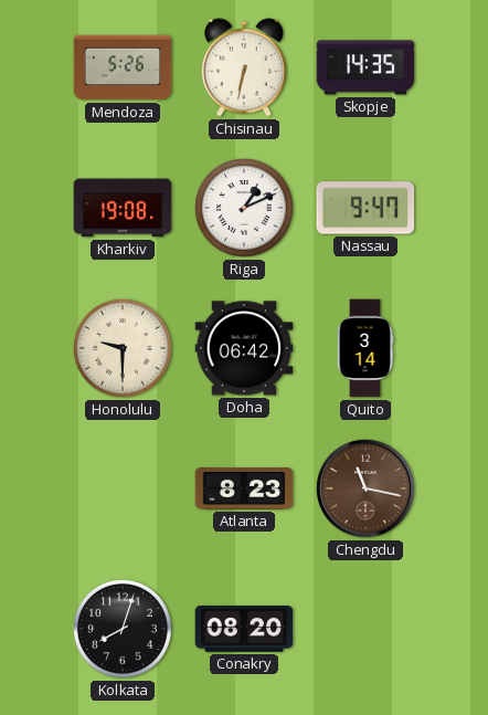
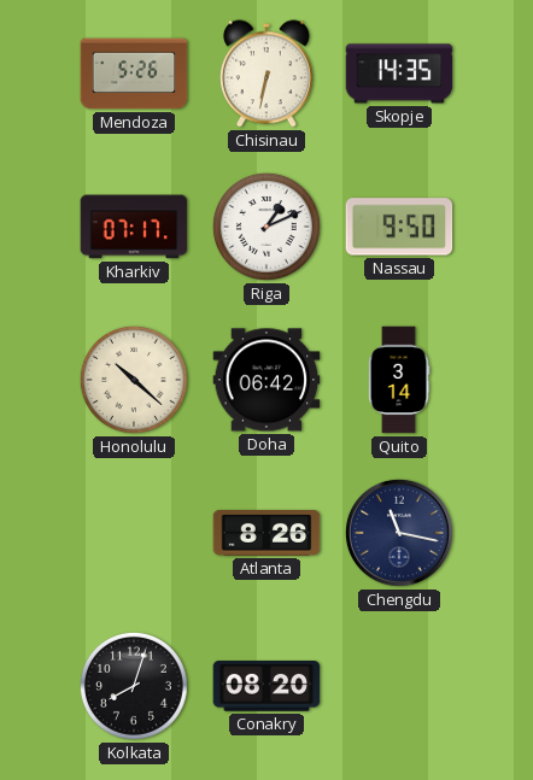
Kharkiv: 19:08 -> 07:17
Nassau: 9:47 -> 9:50
Honolulu: 9:30 -> 10:22
Atlanta: 8:23 -> 8:26
Chengdu dial: brown -> navy
